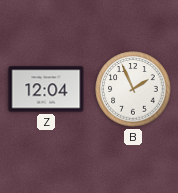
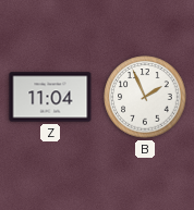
Z: 12:04 -> 11:04
